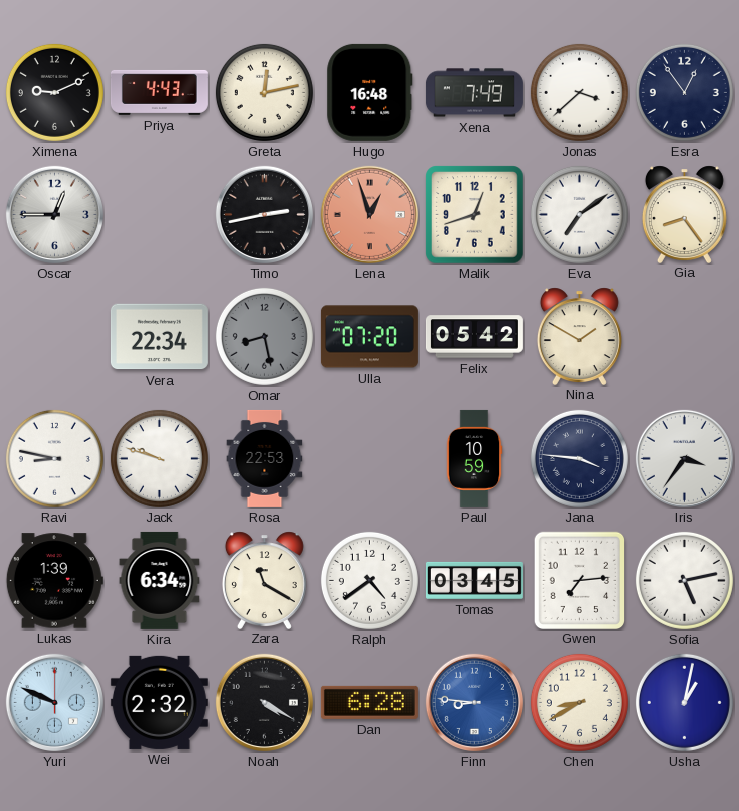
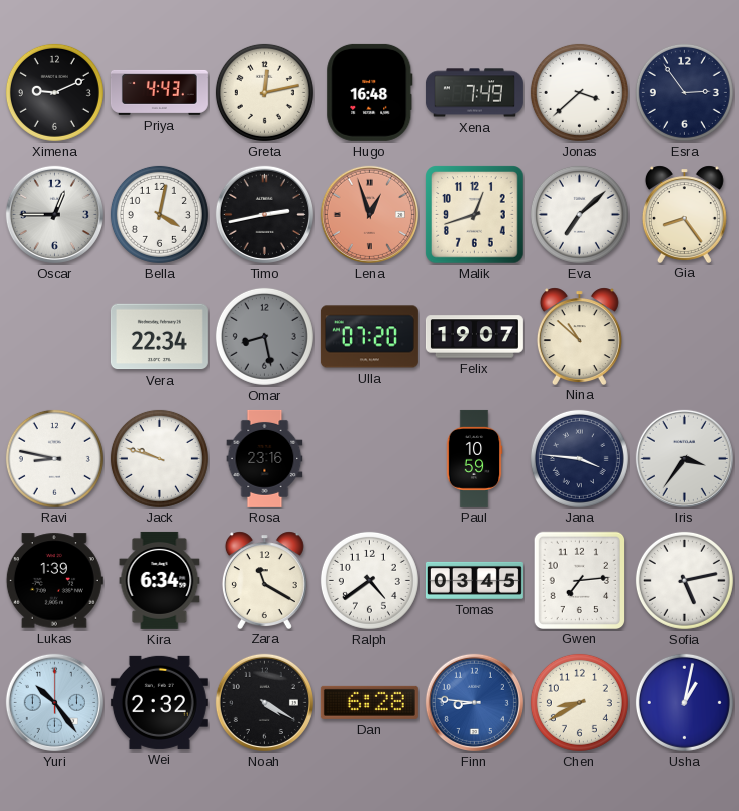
Esra: 12:54 -> 2:54
Bella: none -> 4:02
Eva: 7:09 -> 7:08
Felix: 05:42 -> 19:07
Nina: 1:50 -> 10:52
Rosa: 22:53 -> 23:16
Yuri: 9:49 -> 10:24
